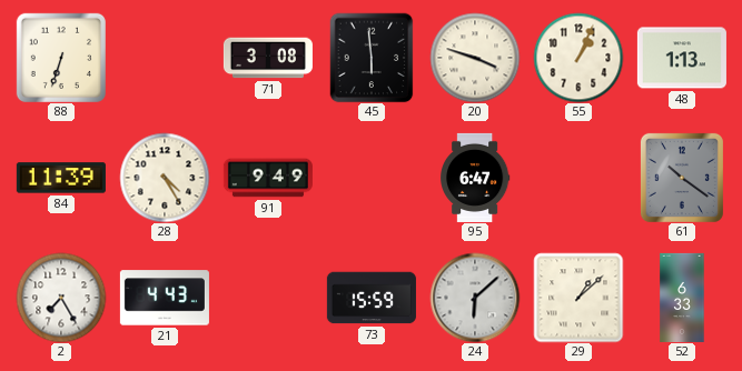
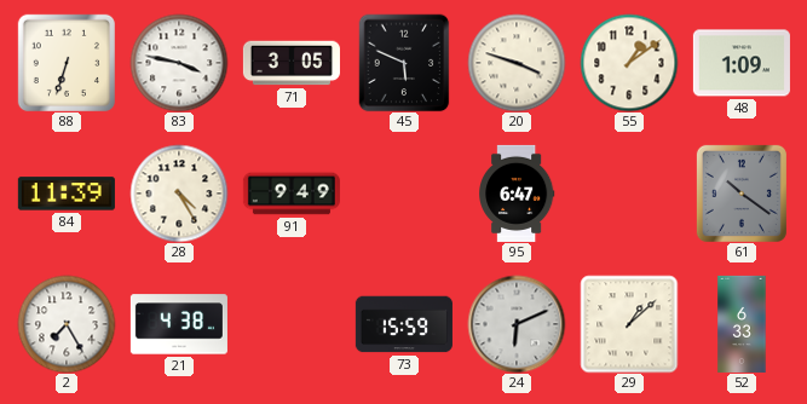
83: none -> 3:47
71: 3:08 -> 3:05
45: 5:59 -> 5:49
55: 1:04 -> 1:09
48: 1:13 -> 1:09
21: 4:43 -> 4:38
24: 6:08 -> 6:11
